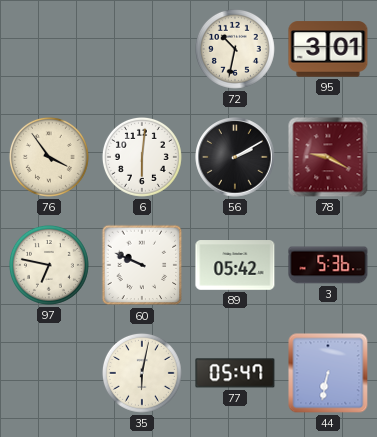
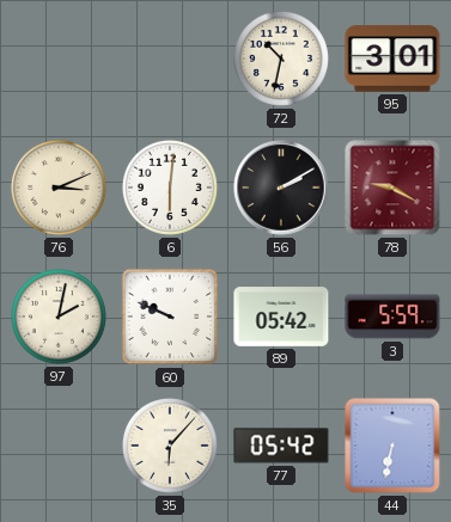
76: 3:54 -> 3:11
97: 6:47 -> 2:02
3: 5:36 -> 5:59
35: 6:02 -> 6:07
77: 05:47 -> 05:42
